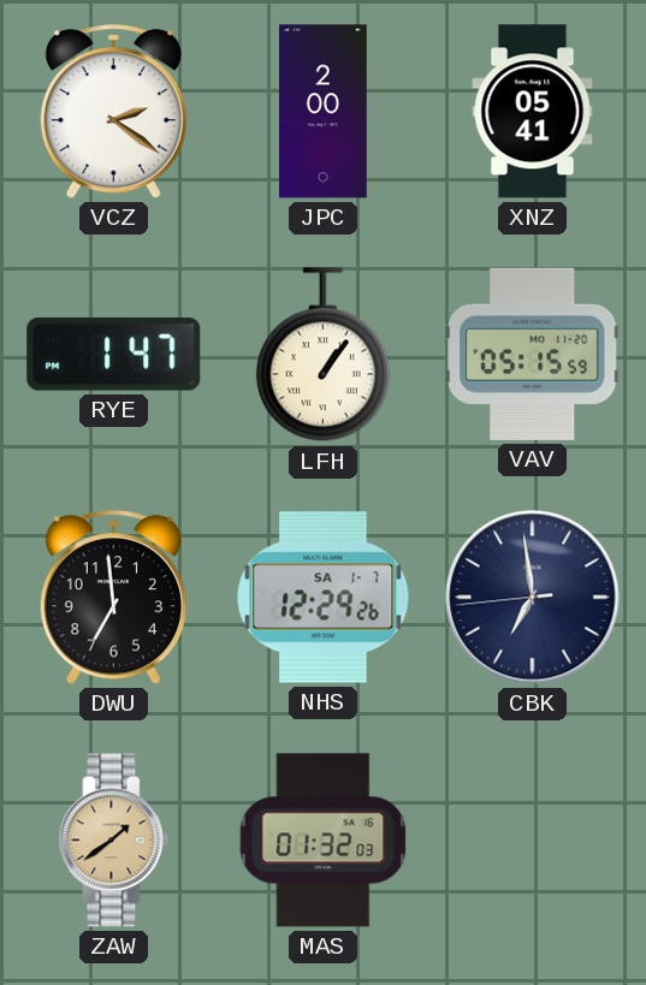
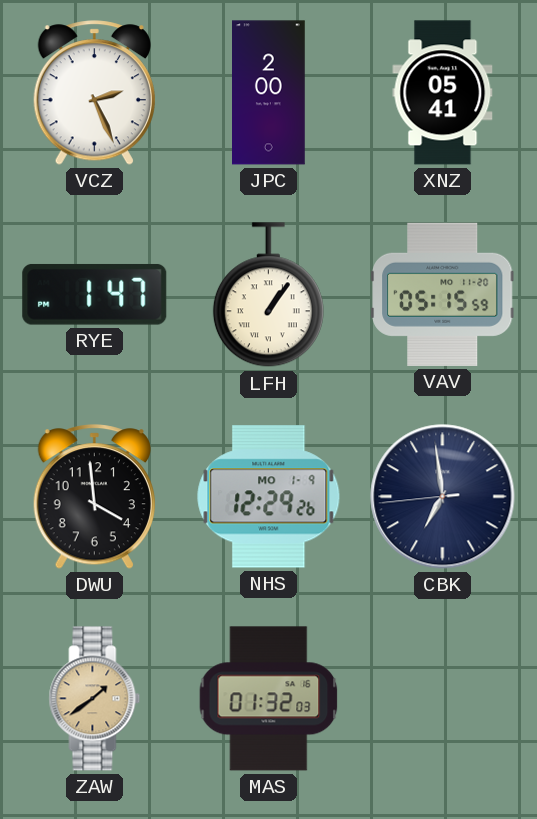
VCZ: 2:21 -> 2:26
DWU: 6:59 -> 3:59
NHS date: SA 1-7 -> MO 1-9
